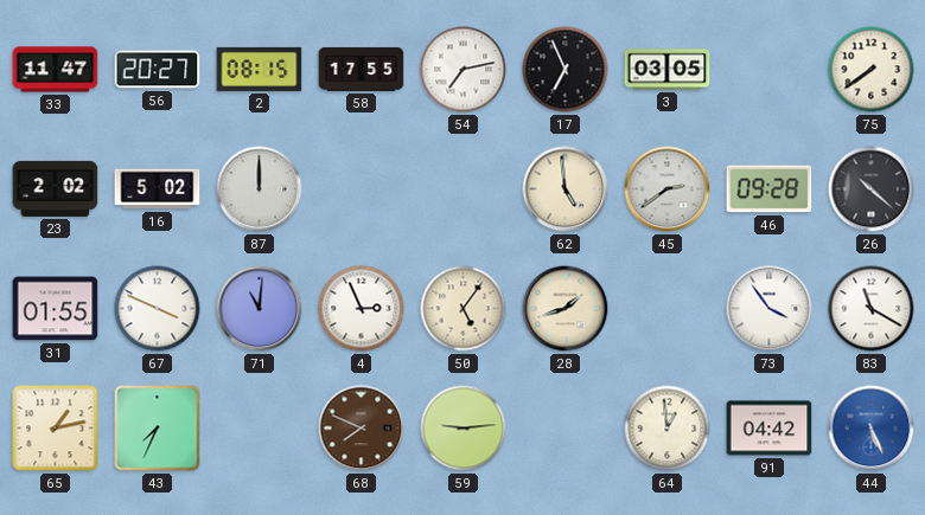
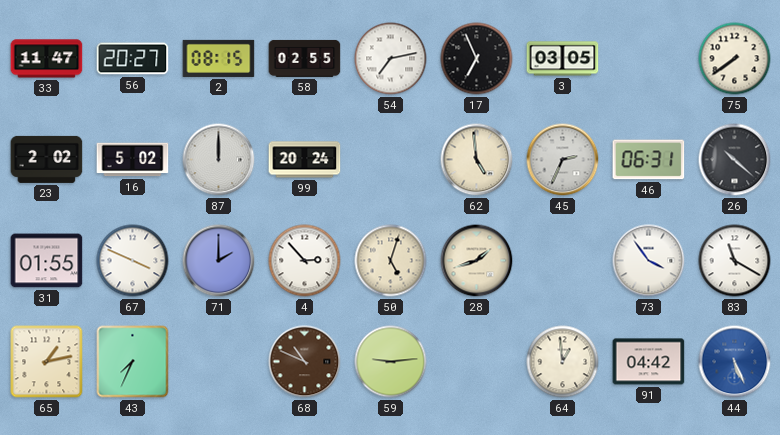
58: 17:55 -> 02:55
99: none -> 20:24
45: 2:39 -> 2:34
46: 09:28 -> 06:31
71: 11:01 -> 2:00
4: 2:56 -> 2:53
50: 5:06 -> 5:03
68: 7:49 -> 10:49
